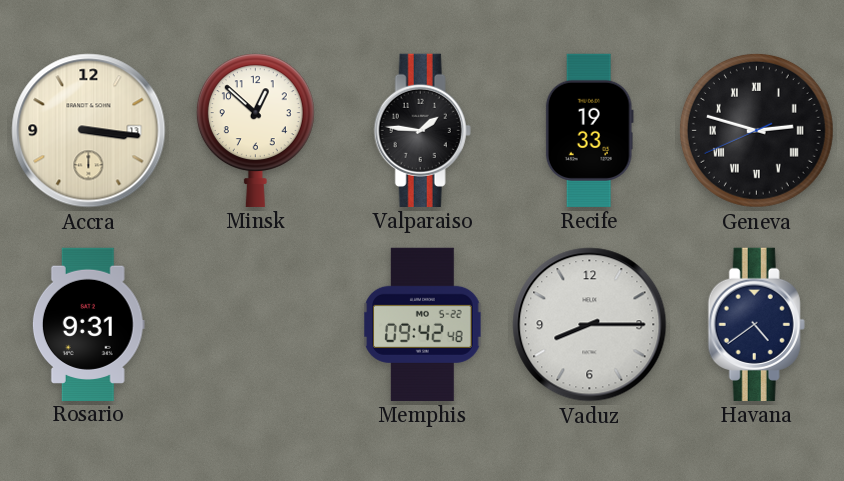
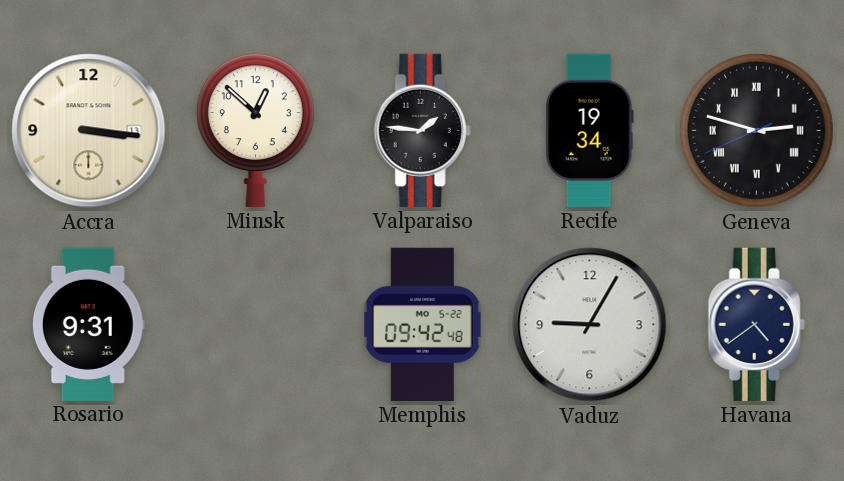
Recife: 19:33 -> 19:34
Vaduz: 8:15 -> 9:05
